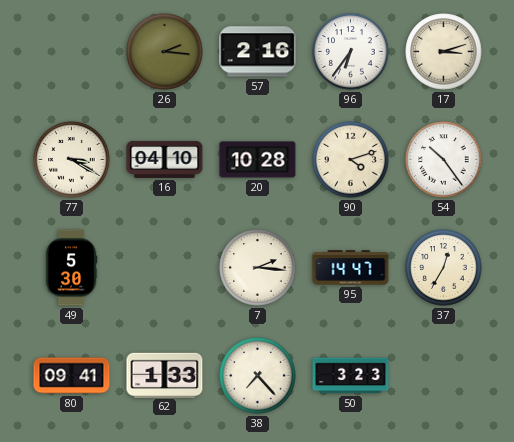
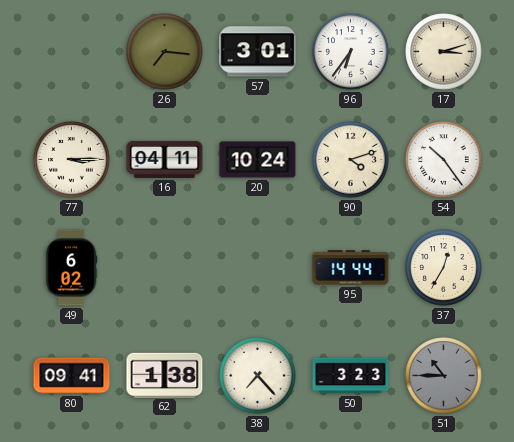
26: 2:16 -> 7:16
57: 2:16 -> 3:01
77: 3:20 -> 3:15
16: 04:10 -> 04:11
20: 10:28 -> 10:24
49: 5:30 -> 6:02
7: 2:16 -> none
95: 14:47 -> 14:44
62: 1:33 -> 1:38
51: none -> 10:45
